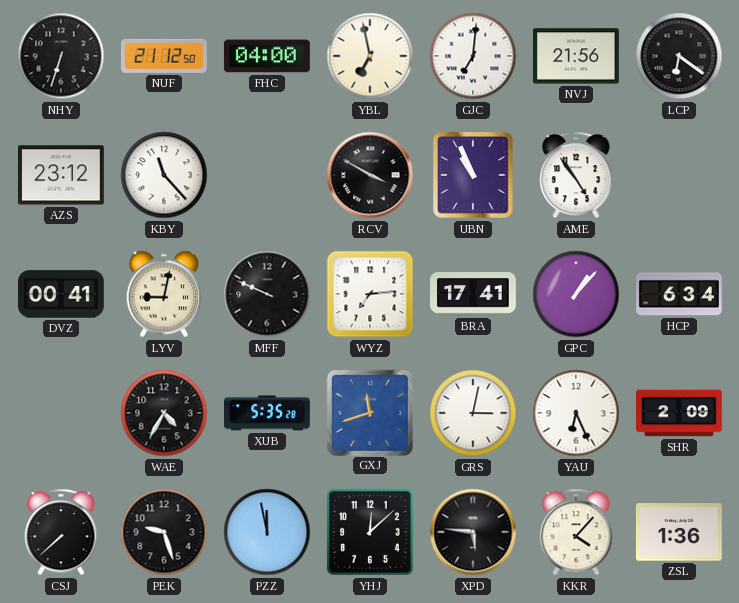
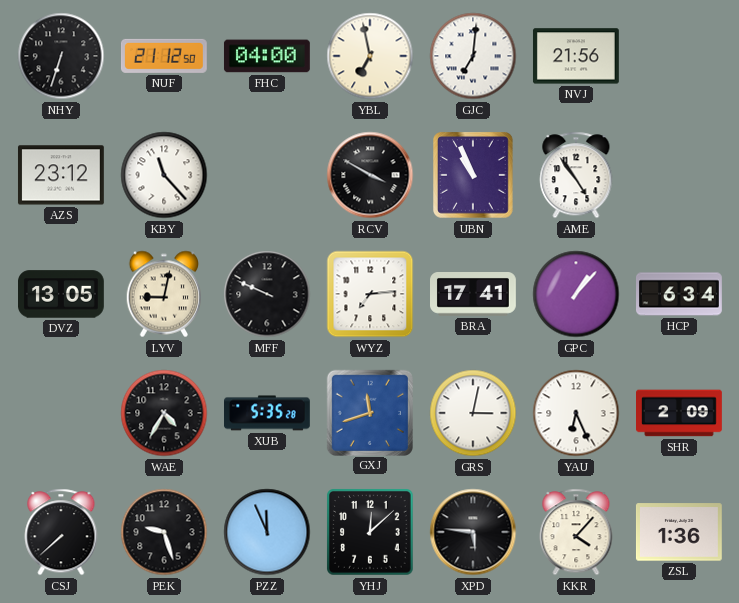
LCP: 6:21 -> none
DVZ: 00:41 -> 13:05
PZZ: 11:58 -> 11:56
